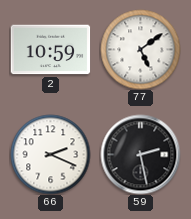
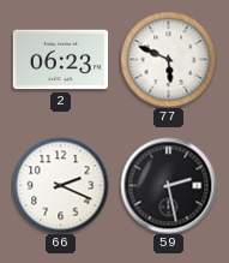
2: 10:59 -> 06:23
77: 5:09 -> 5:49
